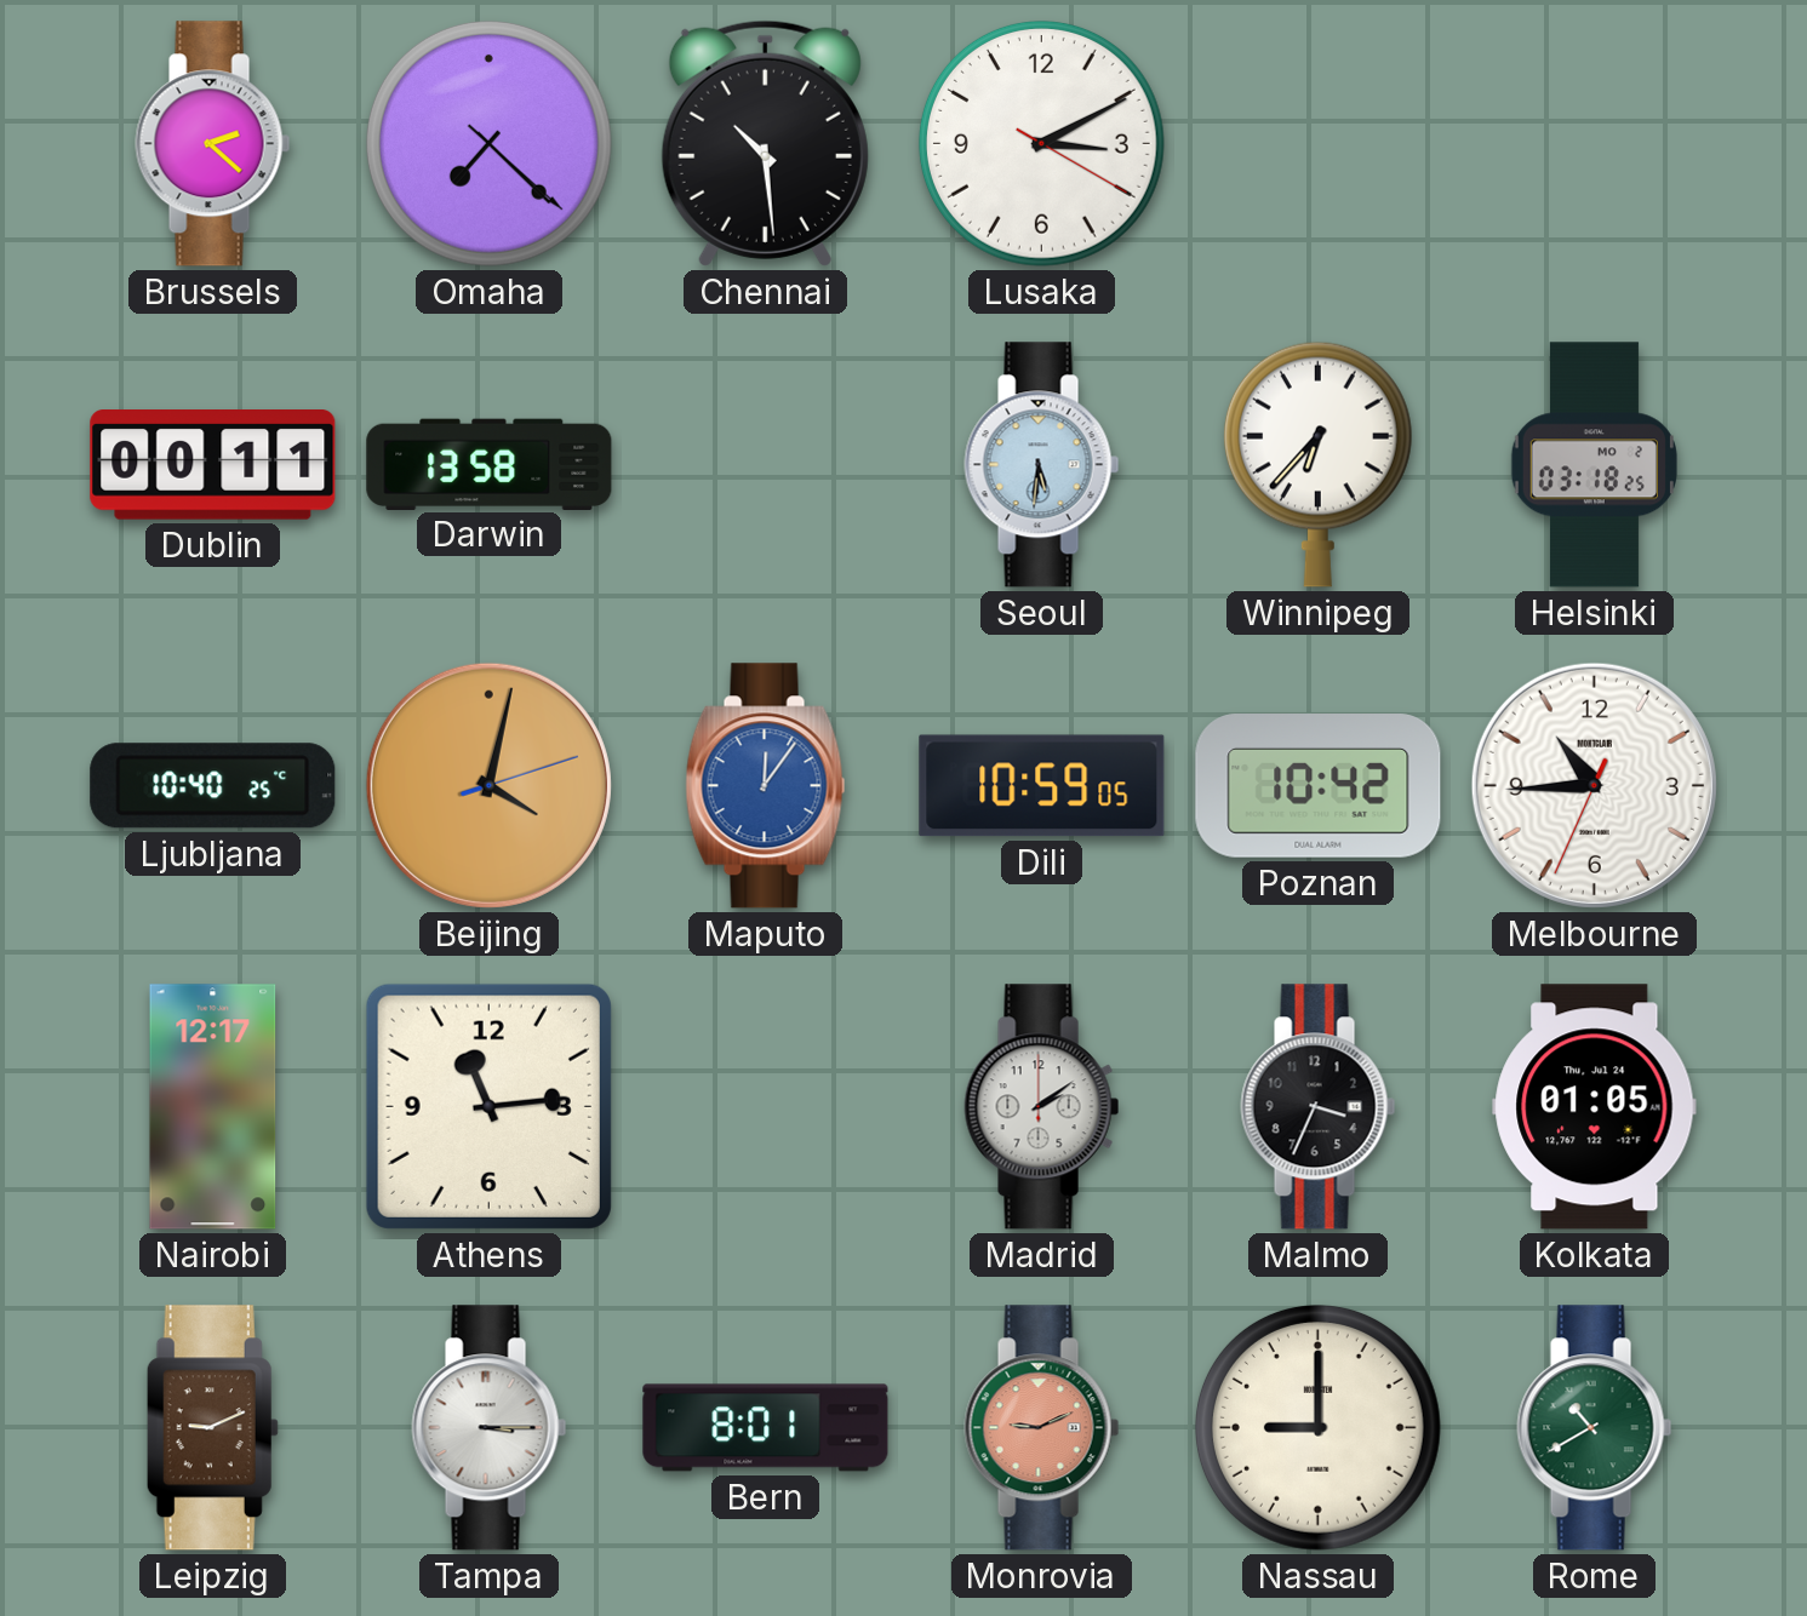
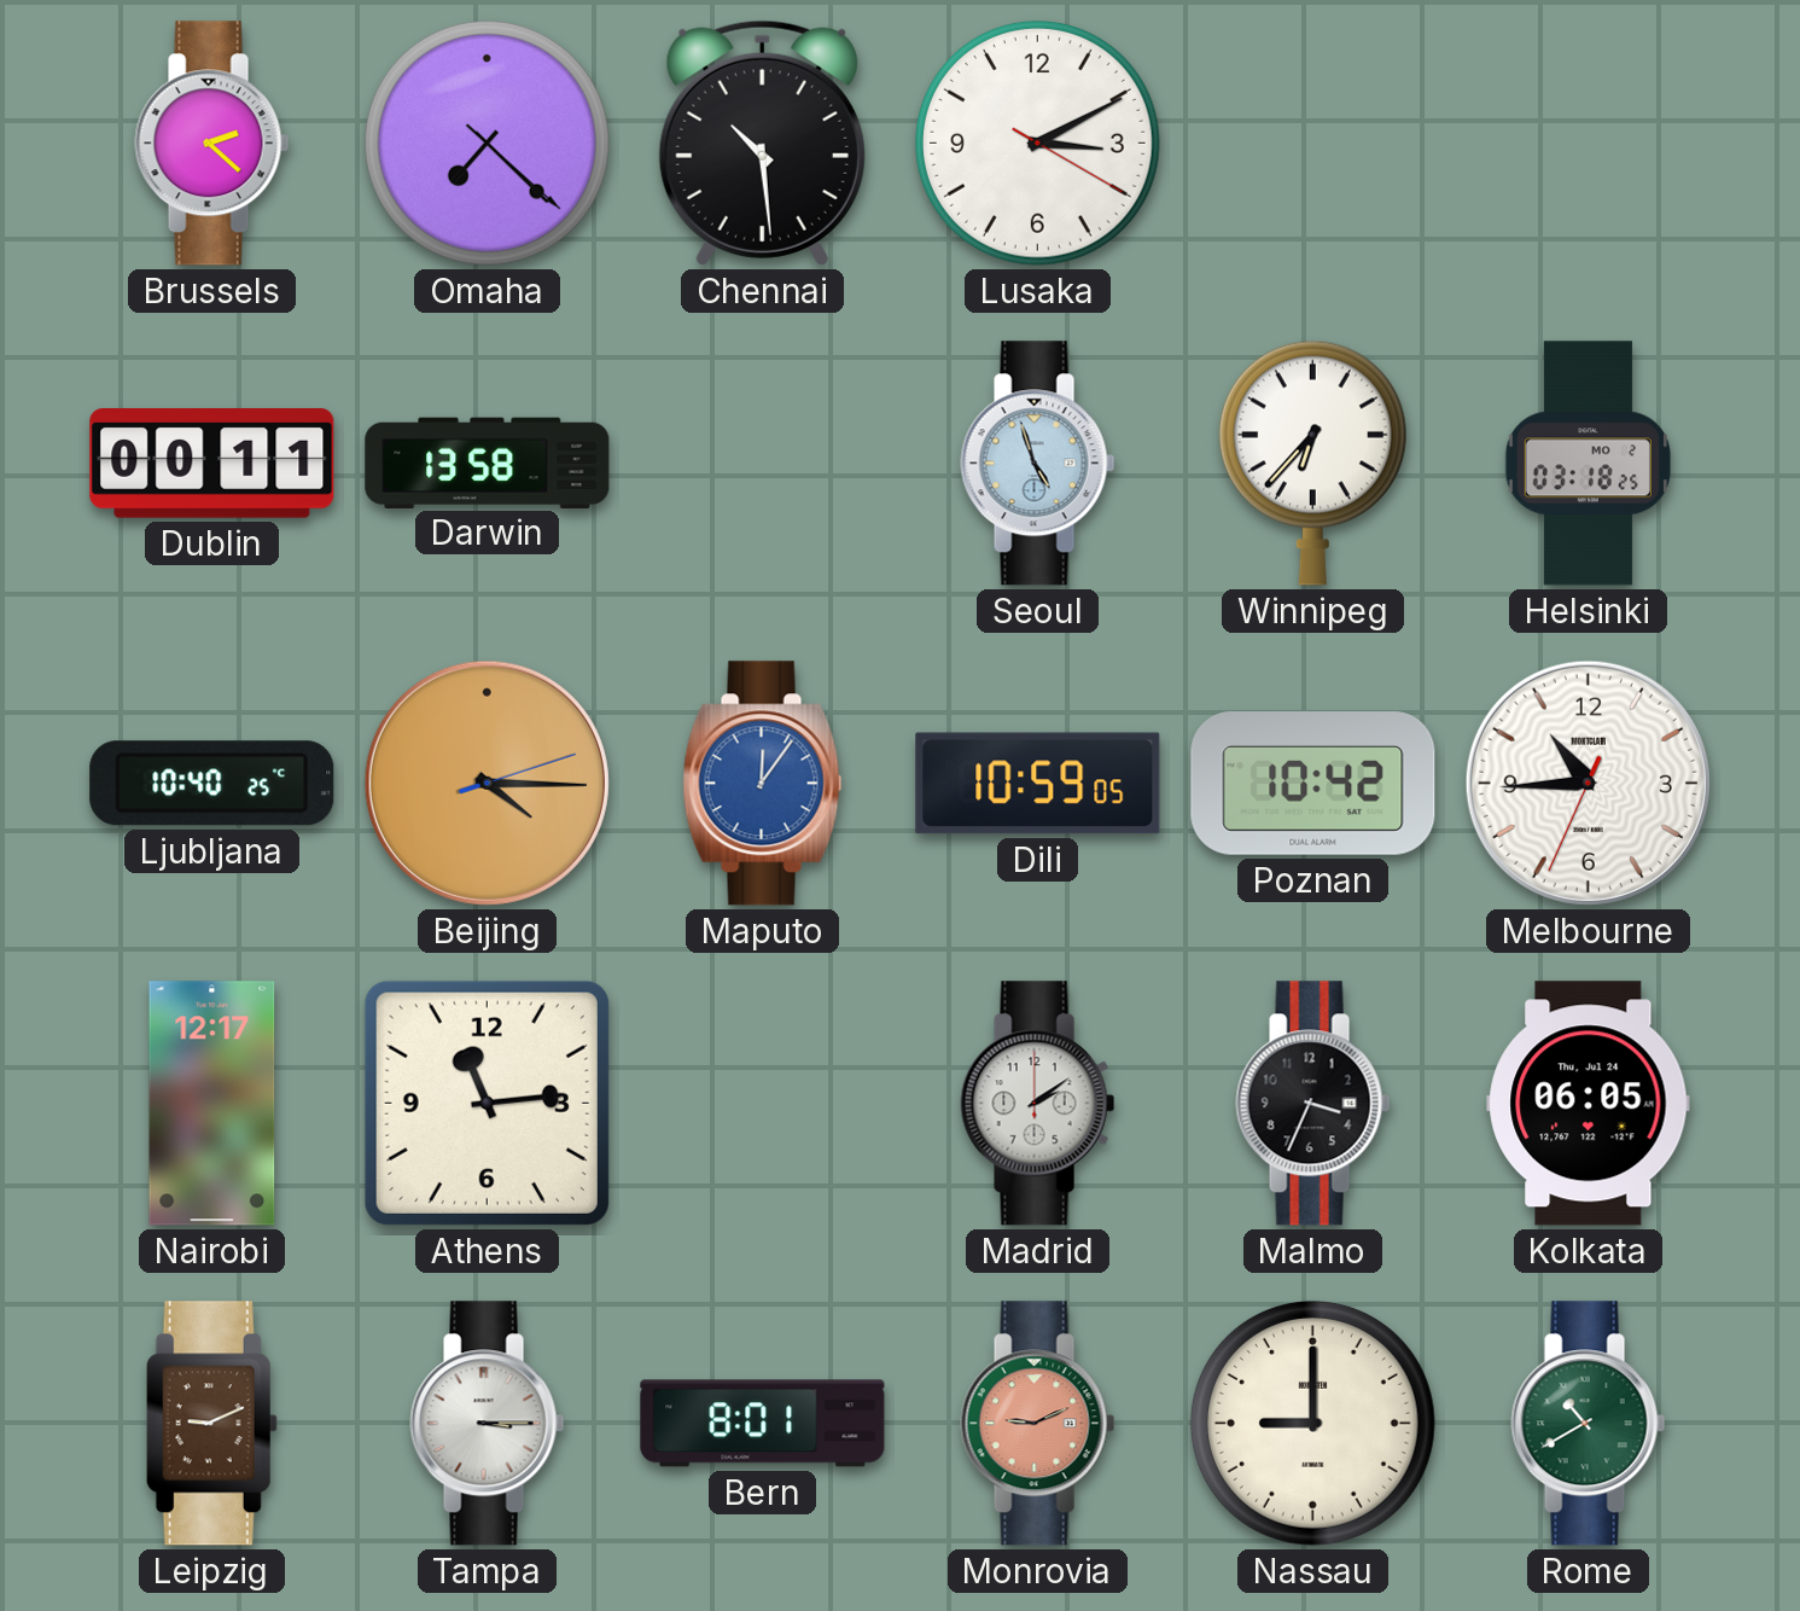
Seoul: 5:31 -> 4:57
Beijing: 4:02 -> 4:15
Kolkata: 01:05 -> 06:05
